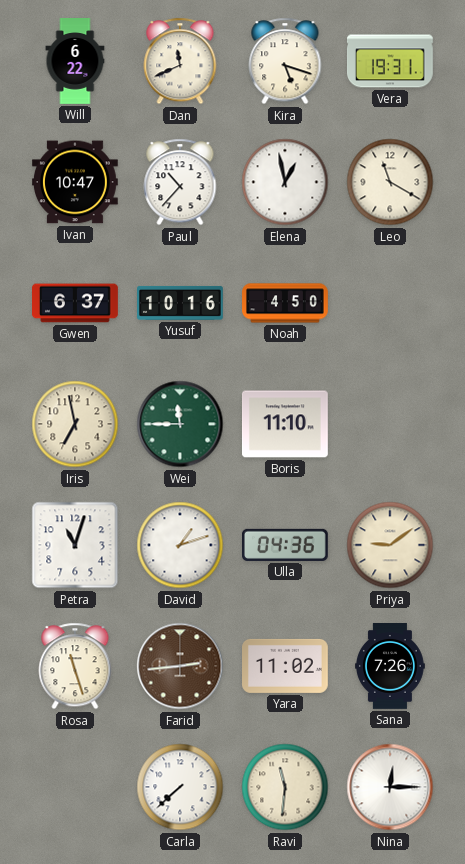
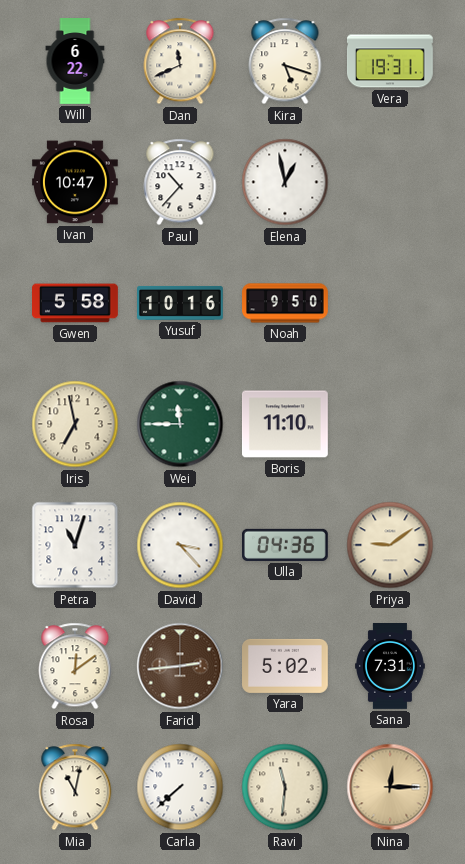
Leo: 11:20 -> none
Gwen: 6:37 -> 5:58
Noah: 4:50 -> 9:50
David: 1:12 -> 3:23
Rosa: 11:27 -> 12:09
Yara: 11:02 -> 5:02
Sana: 7:26 -> 7:31
Mia: none -> 11:02
Nina dial: white -> champagne
